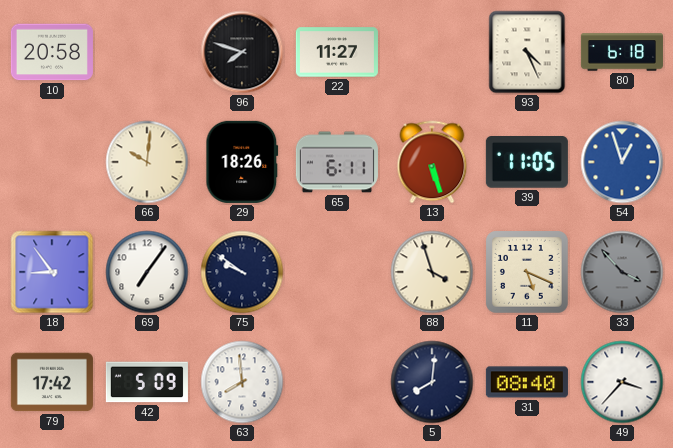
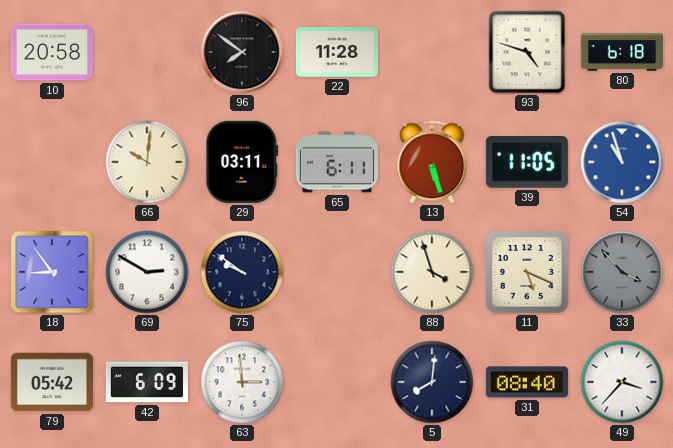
96: 7:48 -> 7:51
22: 11:27 -> 11:28
93: 4:26 -> 4:48
29: 18:26 -> 03:11
54: 12:57 -> 10:57
69: 7:06 -> 2:50
79: 17:42 -> 05:42
42: 5:09 -> 6:09
63: 7:59 -> 2:59
